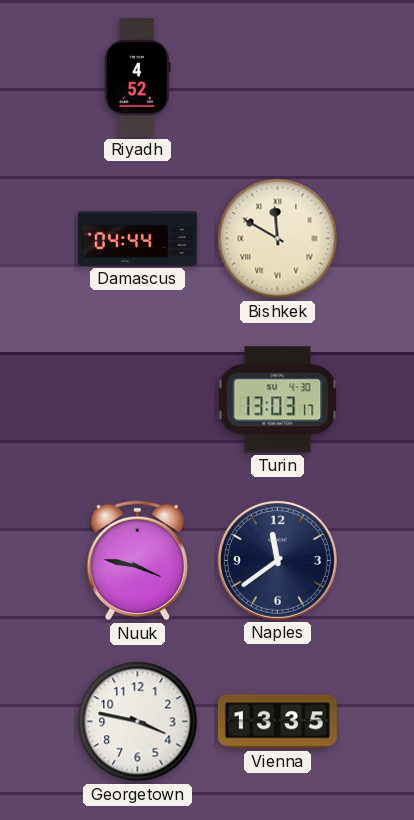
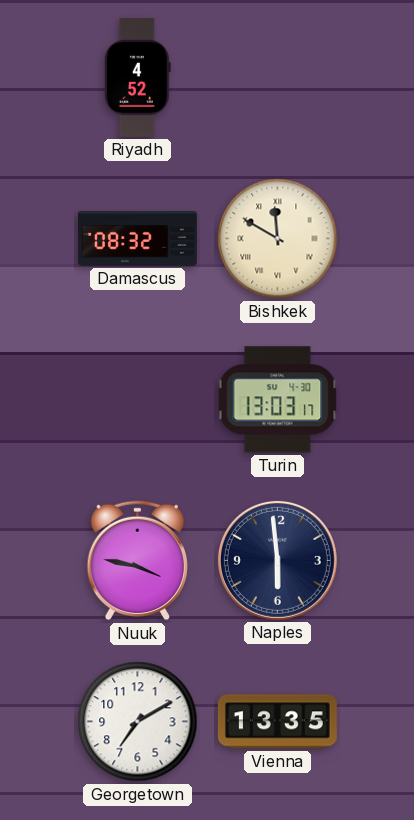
Damascus: 04:44 -> 08:32
Naples: 11:39 -> 5:59
Georgetown: 3:47 -> 7:10
